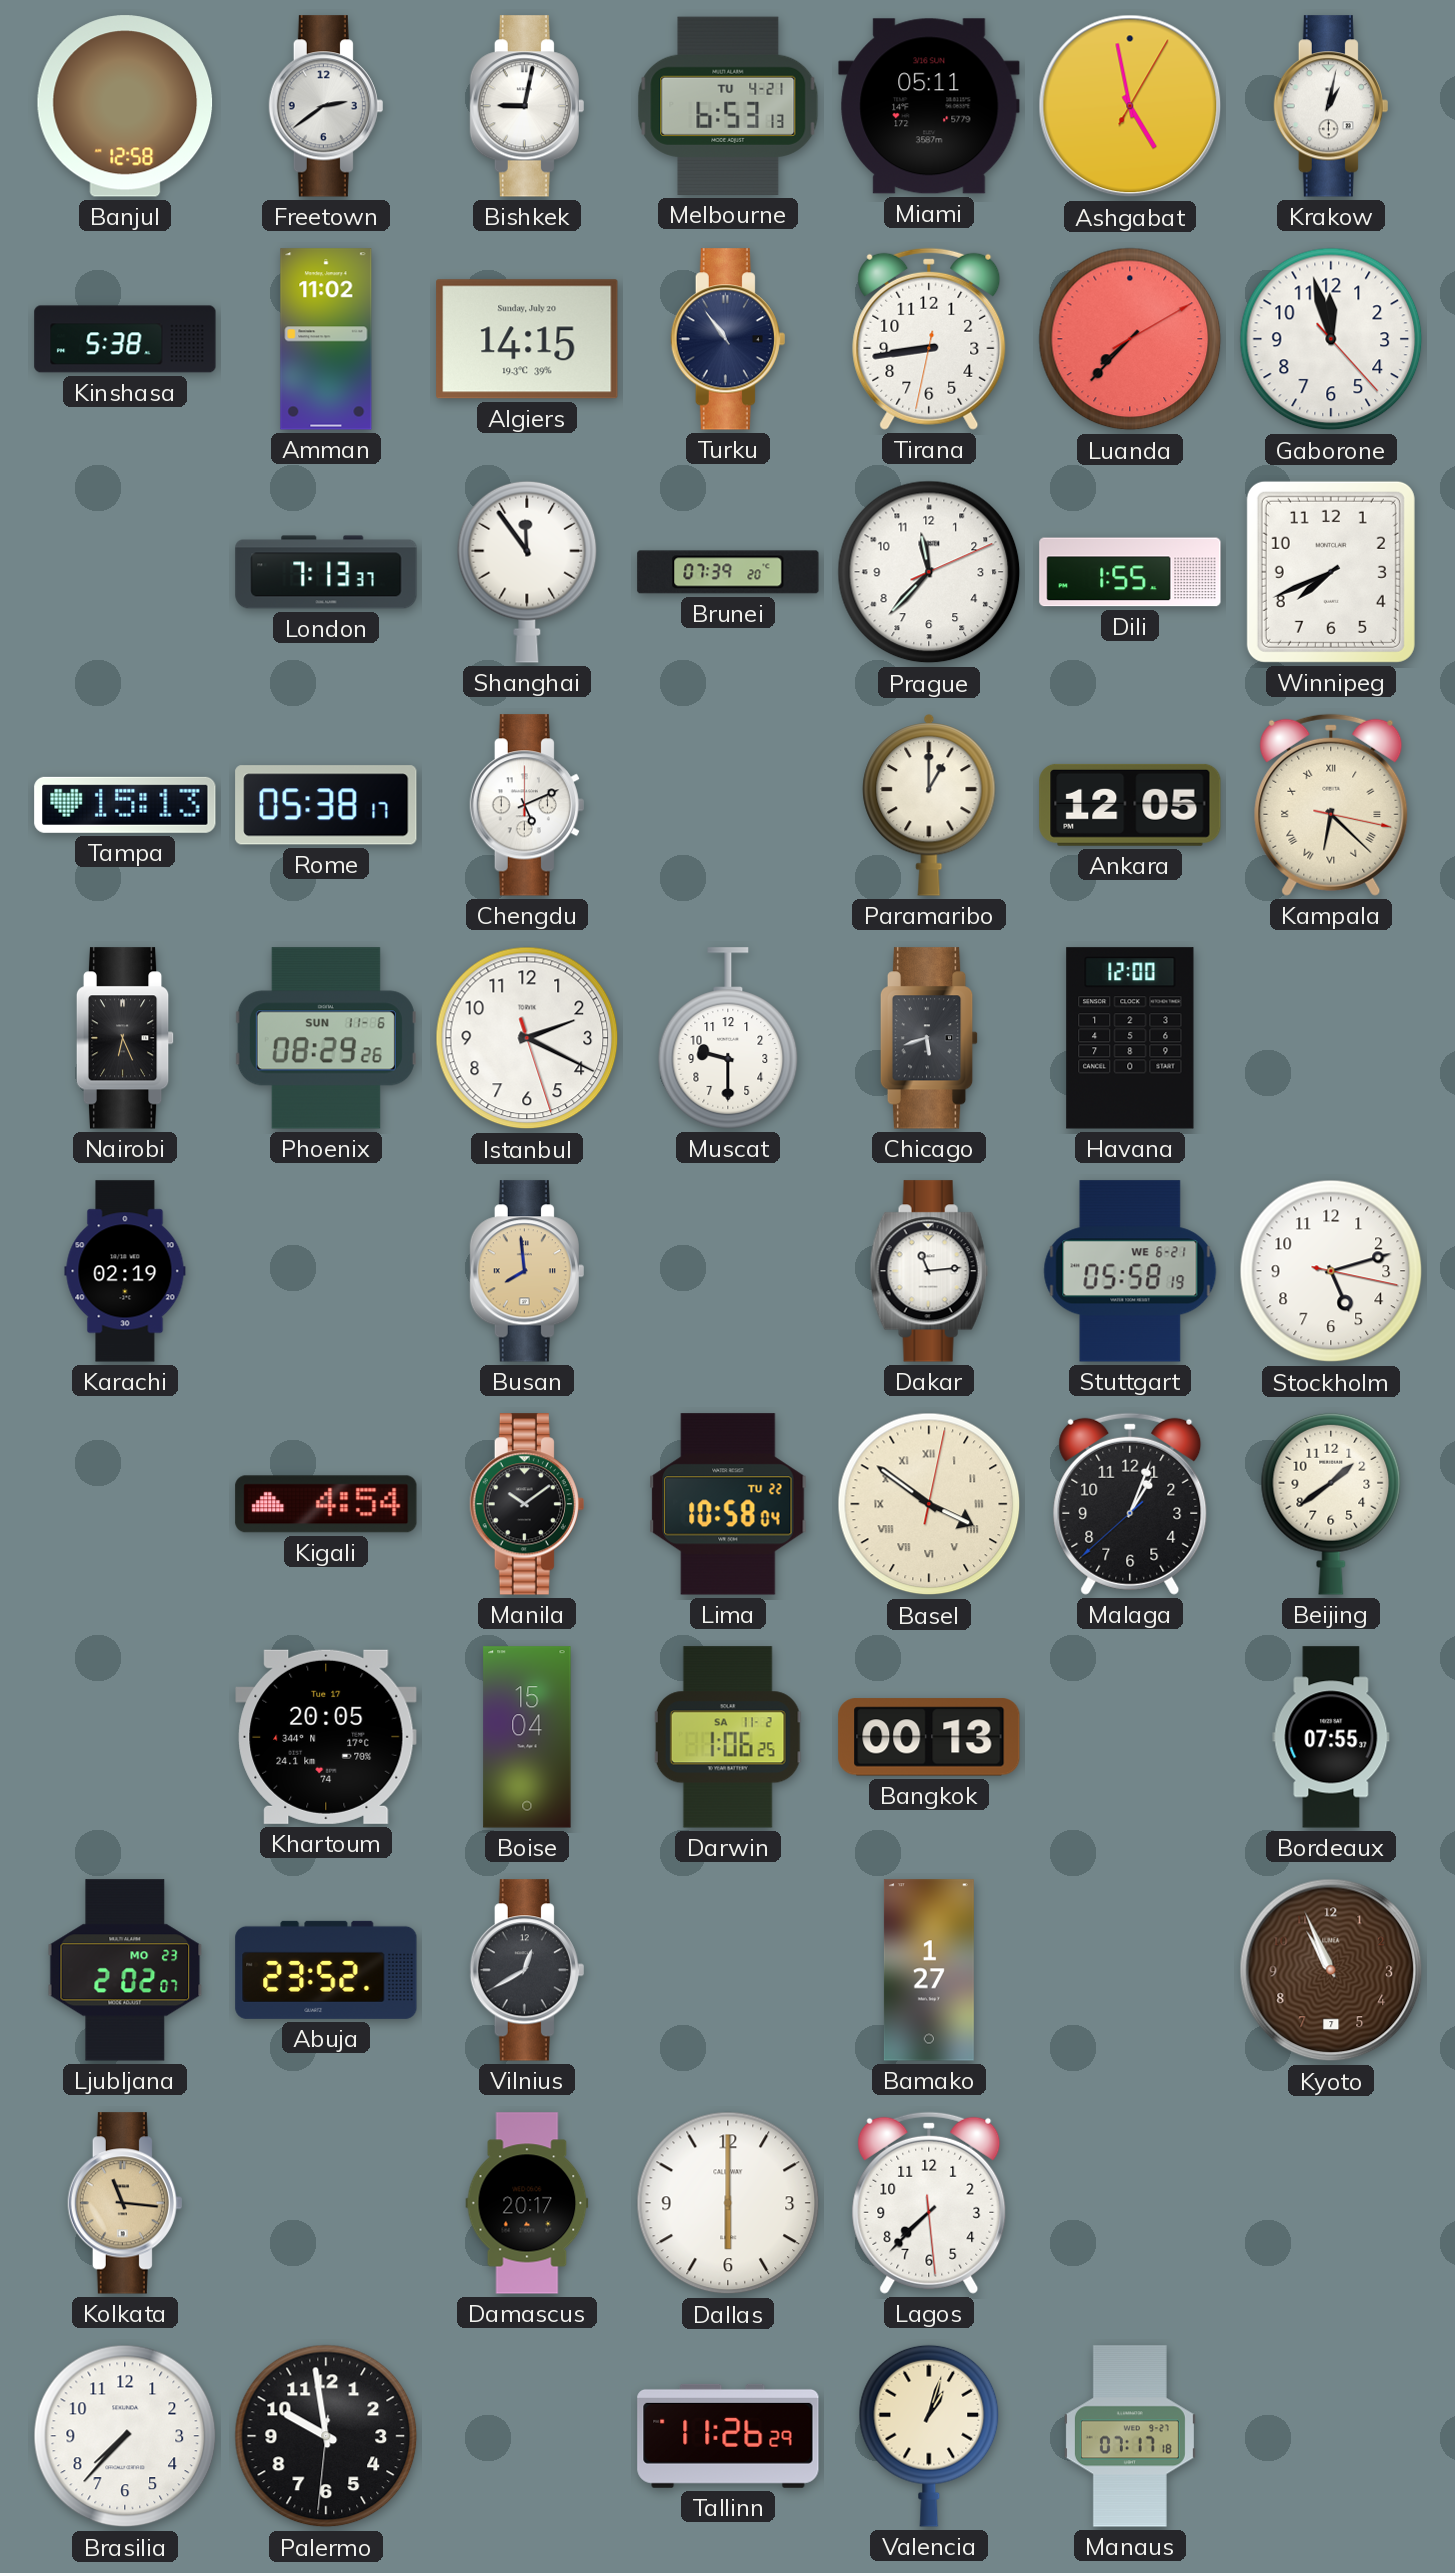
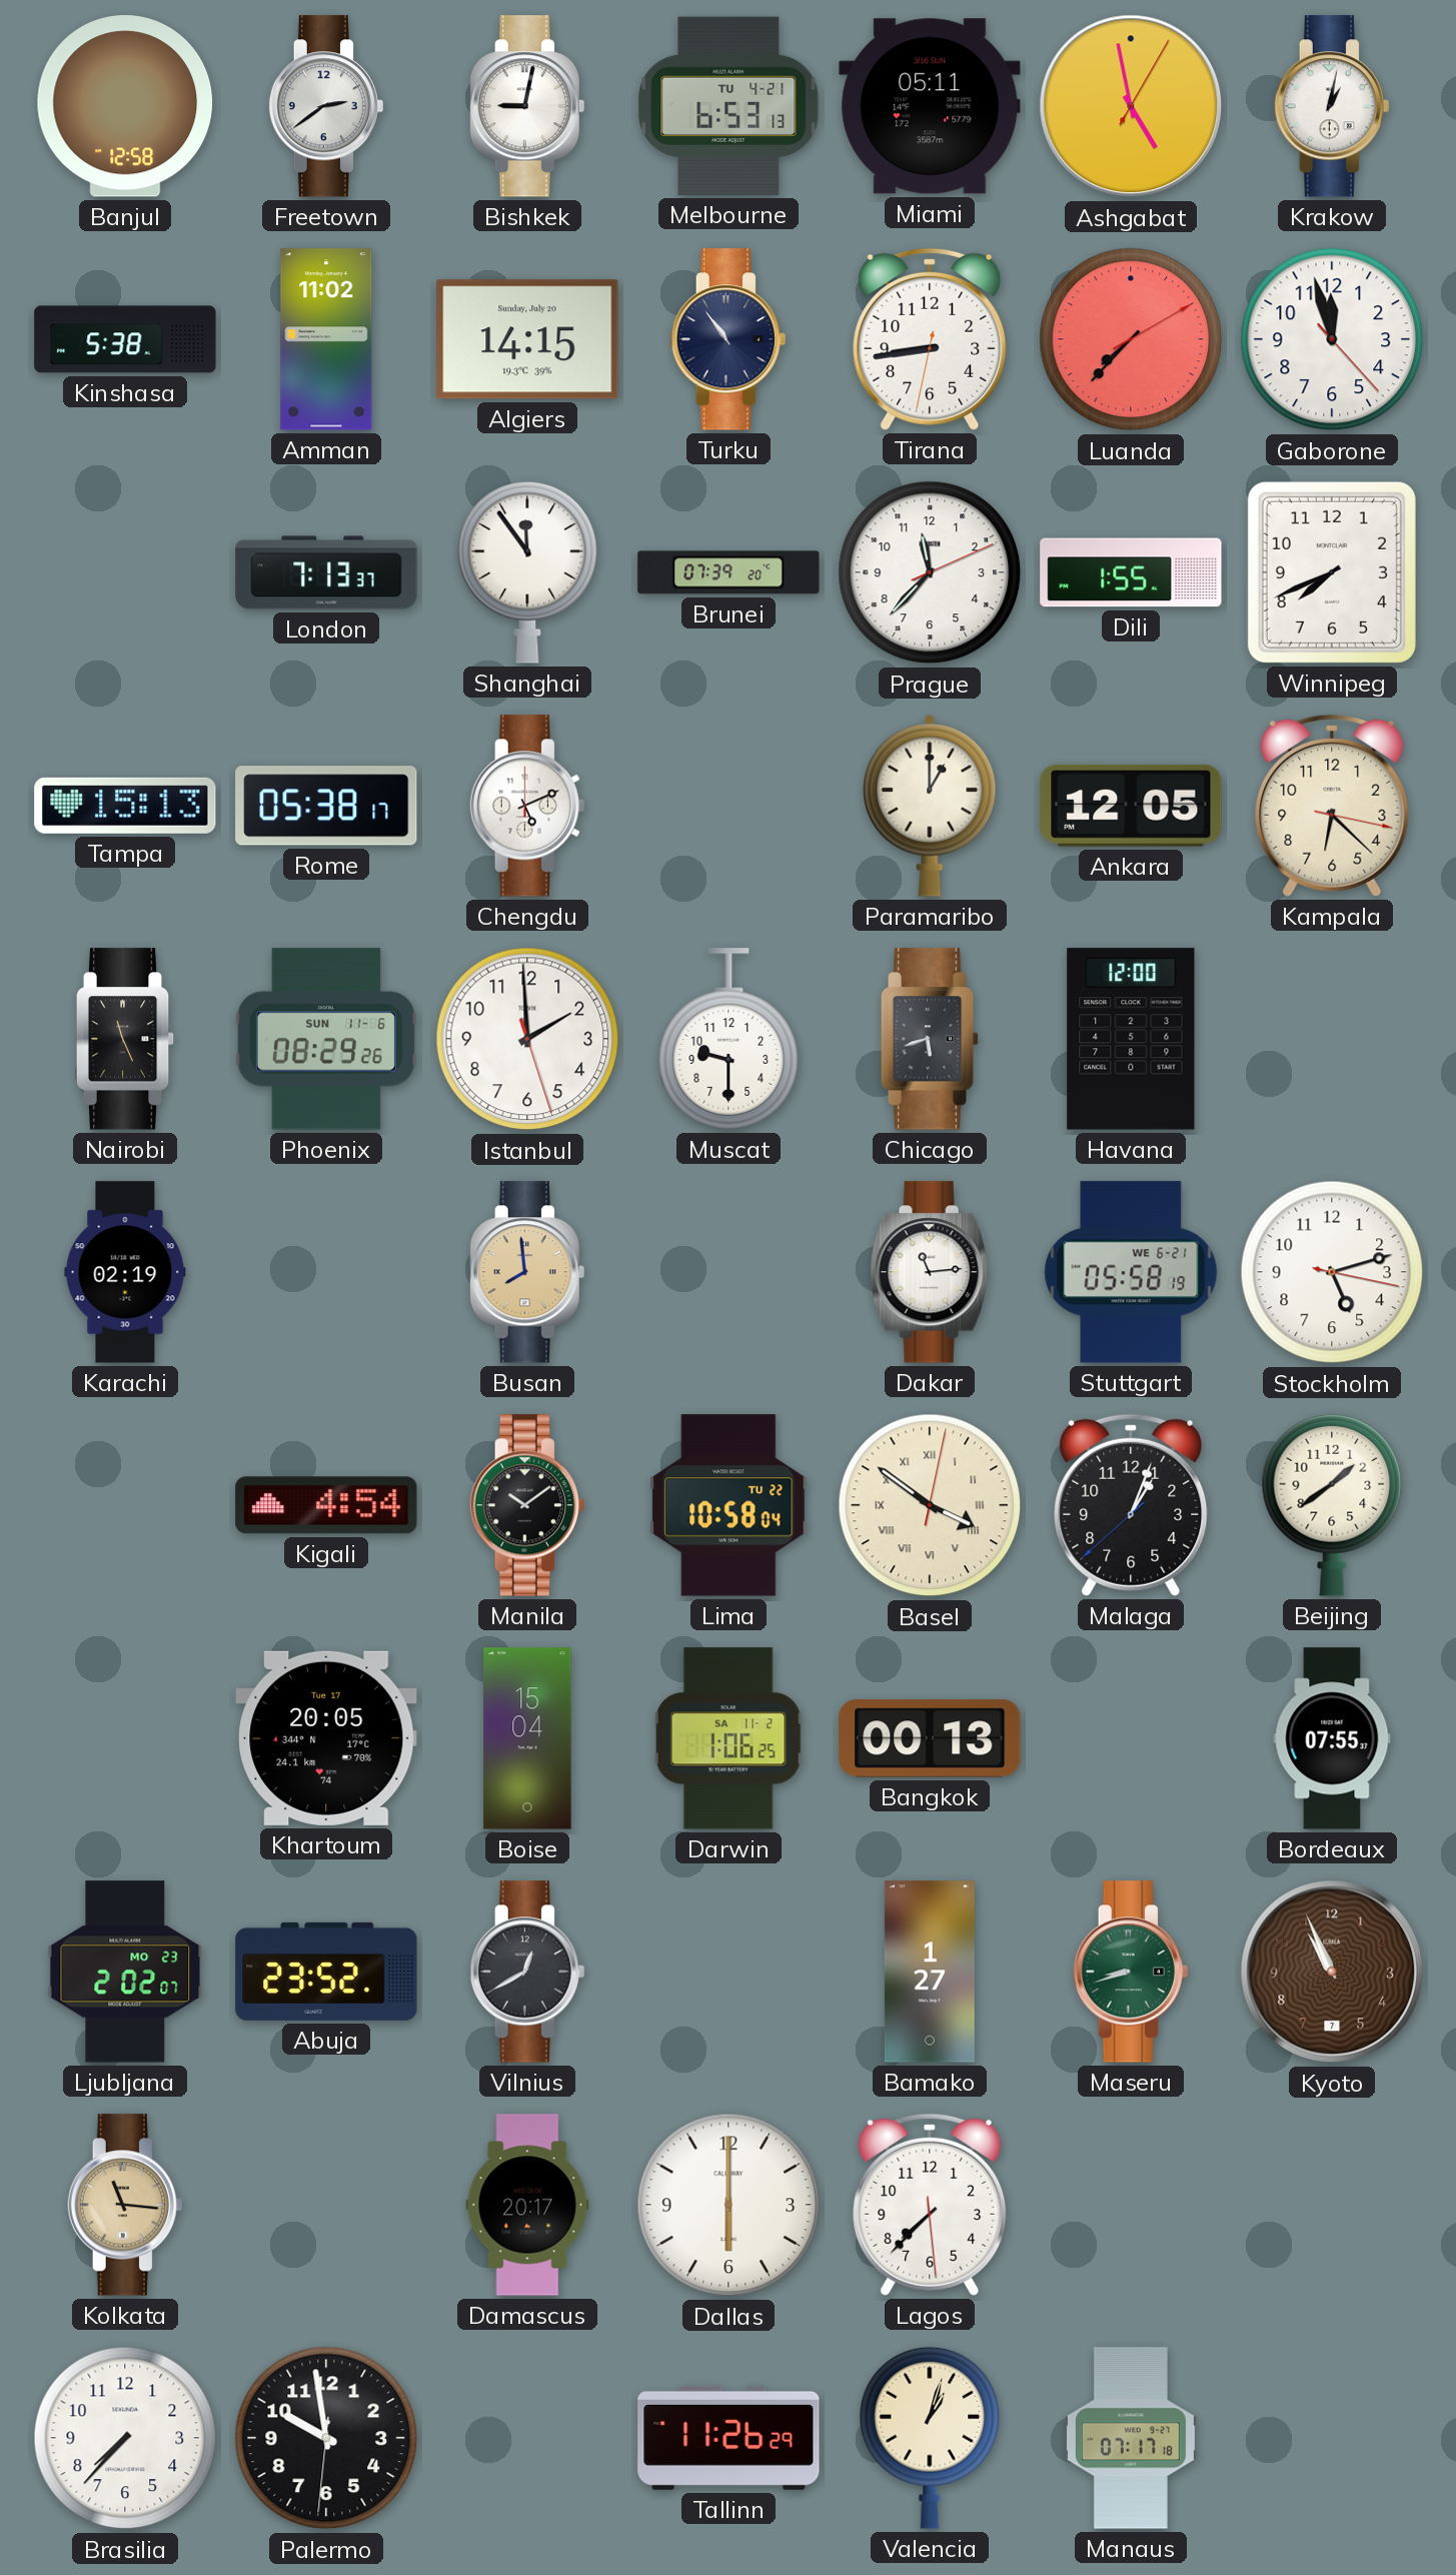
Kampala numerals: Roman -> Arabic
Nairobi: 6:26 -> 11:26
Istanbul: 2:19 -> 1:59
Maseru: none -> 8:42
